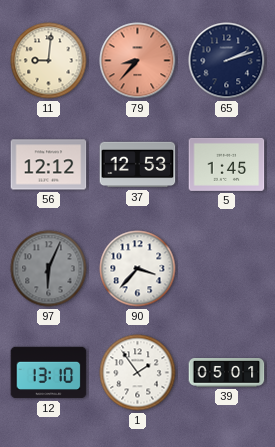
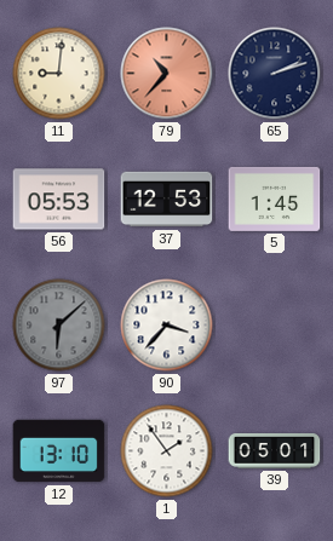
79: 8:37 -> 10:37
56: 12:12 -> 05:53
97: 6:04 -> 6:08
